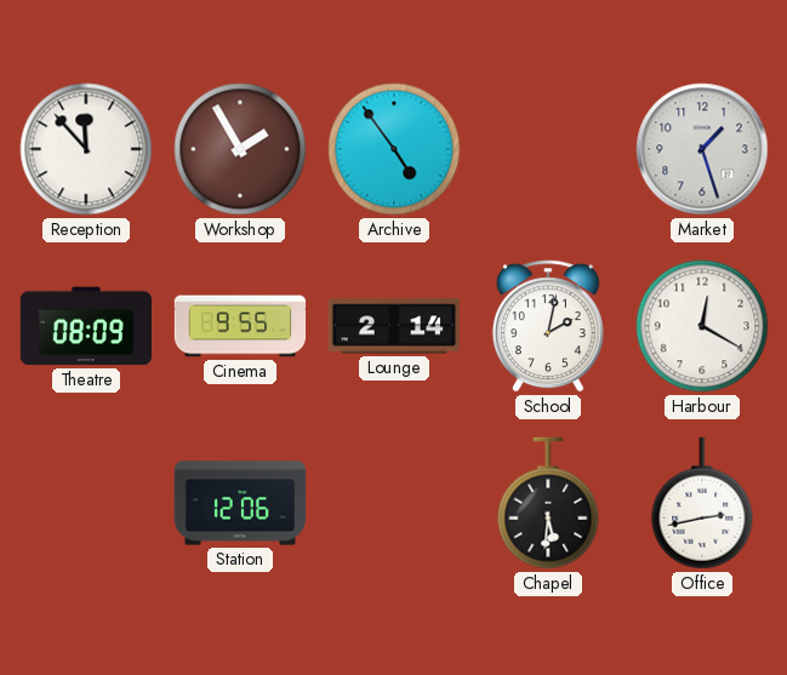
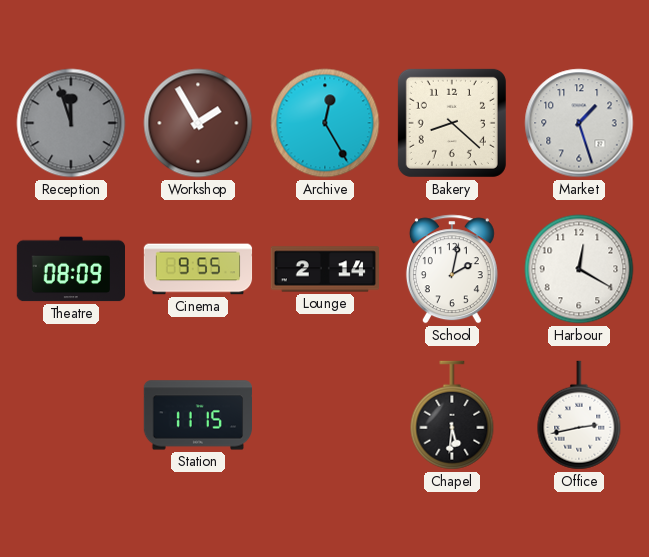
Reception: 11:53 -> 11:57
Reception dial: white -> grey
Archive: 4:54 -> 12:25
Bakery: none -> 8:22
Station: 12:06 -> 11:15
